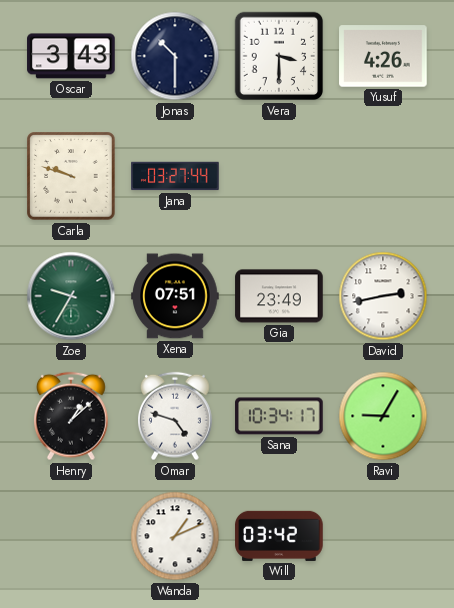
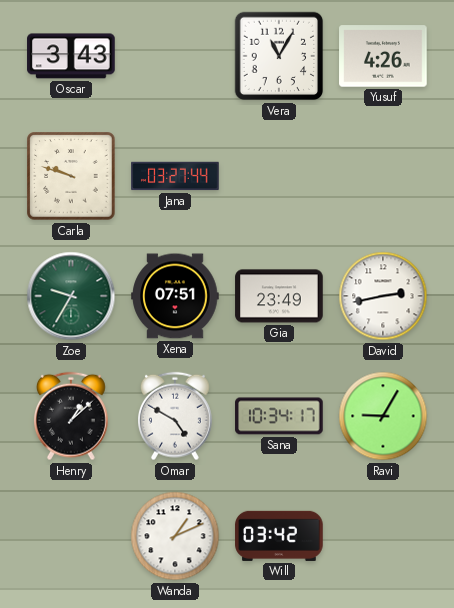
Jonas: 10:30 -> none
Vera: 3:30 -> 11:05
Omar: 4:48 -> 4:50
